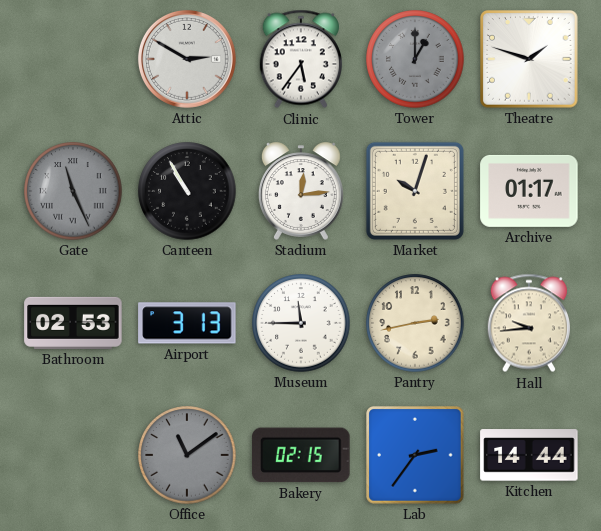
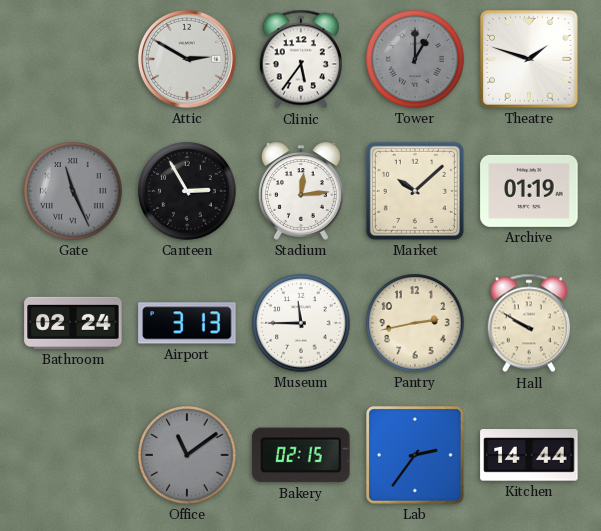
Canteen: 10:55 -> 2:55
Market: 10:03 -> 10:08
Archive: 01:17 -> 01:19
Bathroom: 02:53 -> 02:24
Hall: 9:44 -> 9:50
